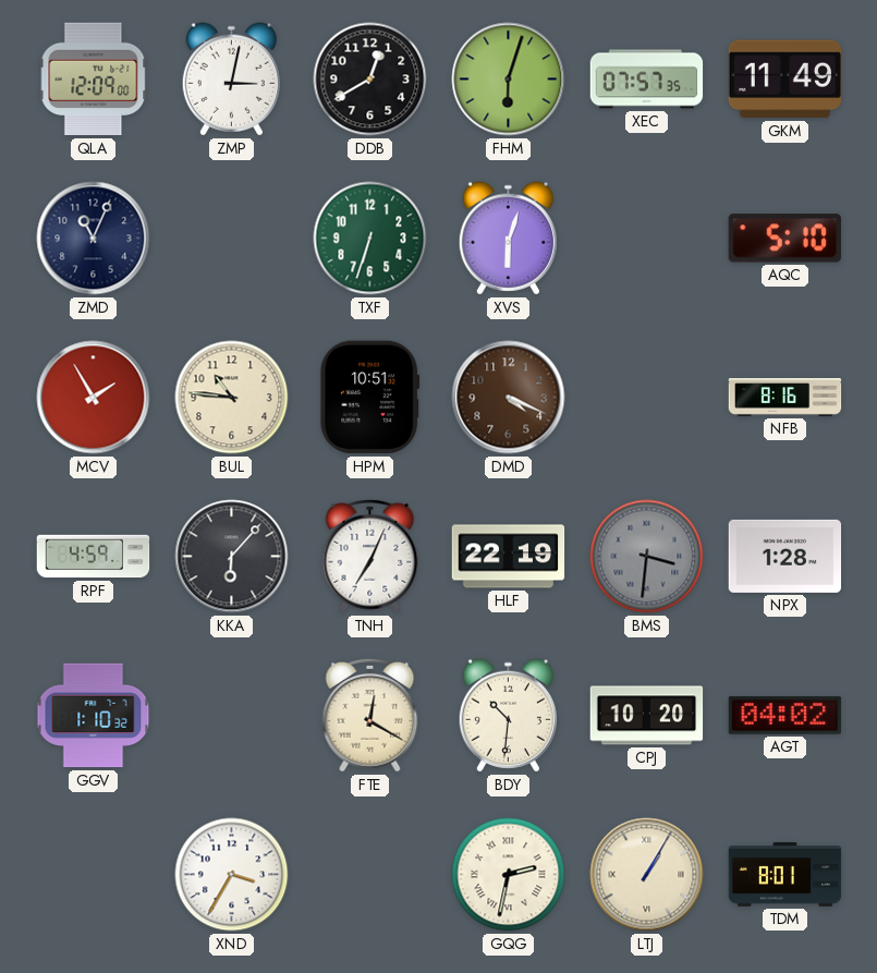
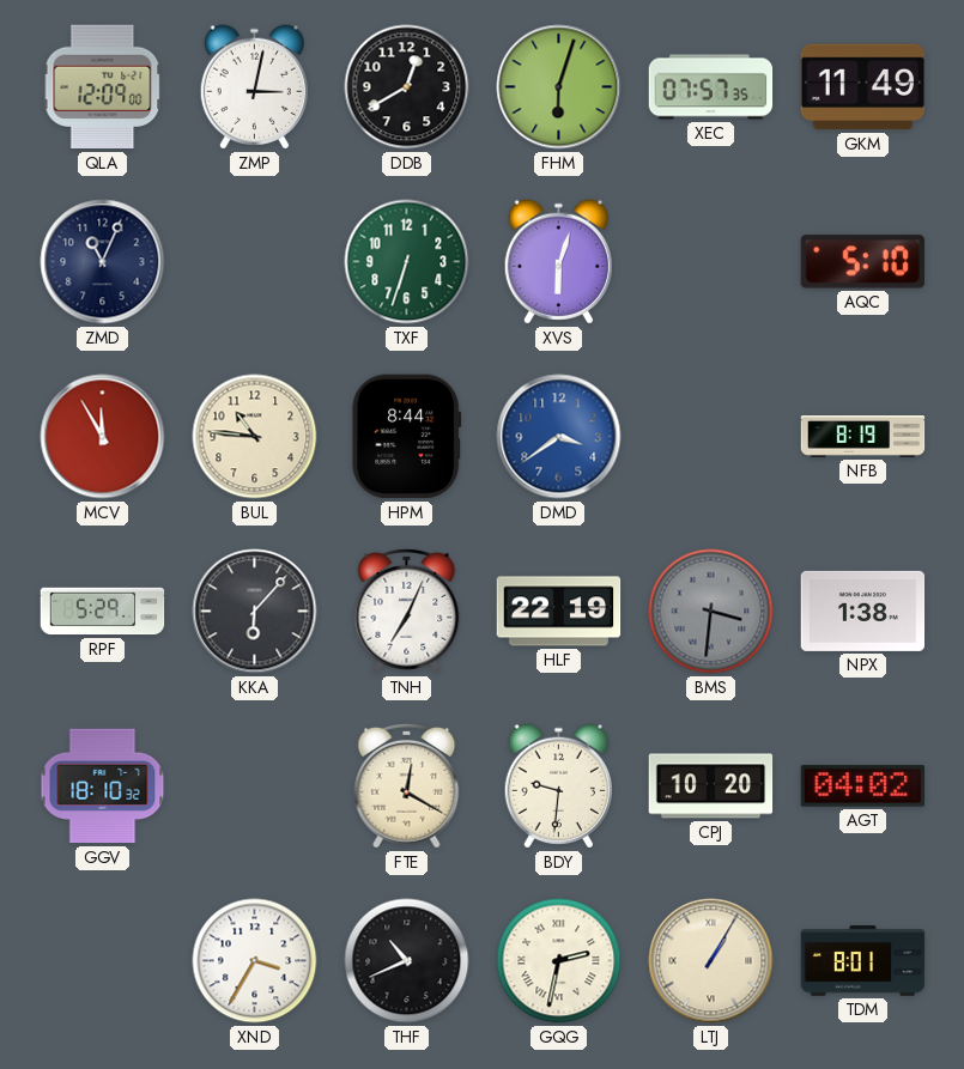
MCV: 1:55 -> 11:55
HPM: 10:51 -> 8:44
DMD: 4:19 -> 3:39
DMD dial: brown -> blue
NFB: 8:16 -> 8:19
RPF: 4:59 -> 5:29
NPX: 1:28 -> 1:38
GGV: 1:10 -> 18:10
BDY: 10:31 -> 9:31
THF: none -> 10:41
